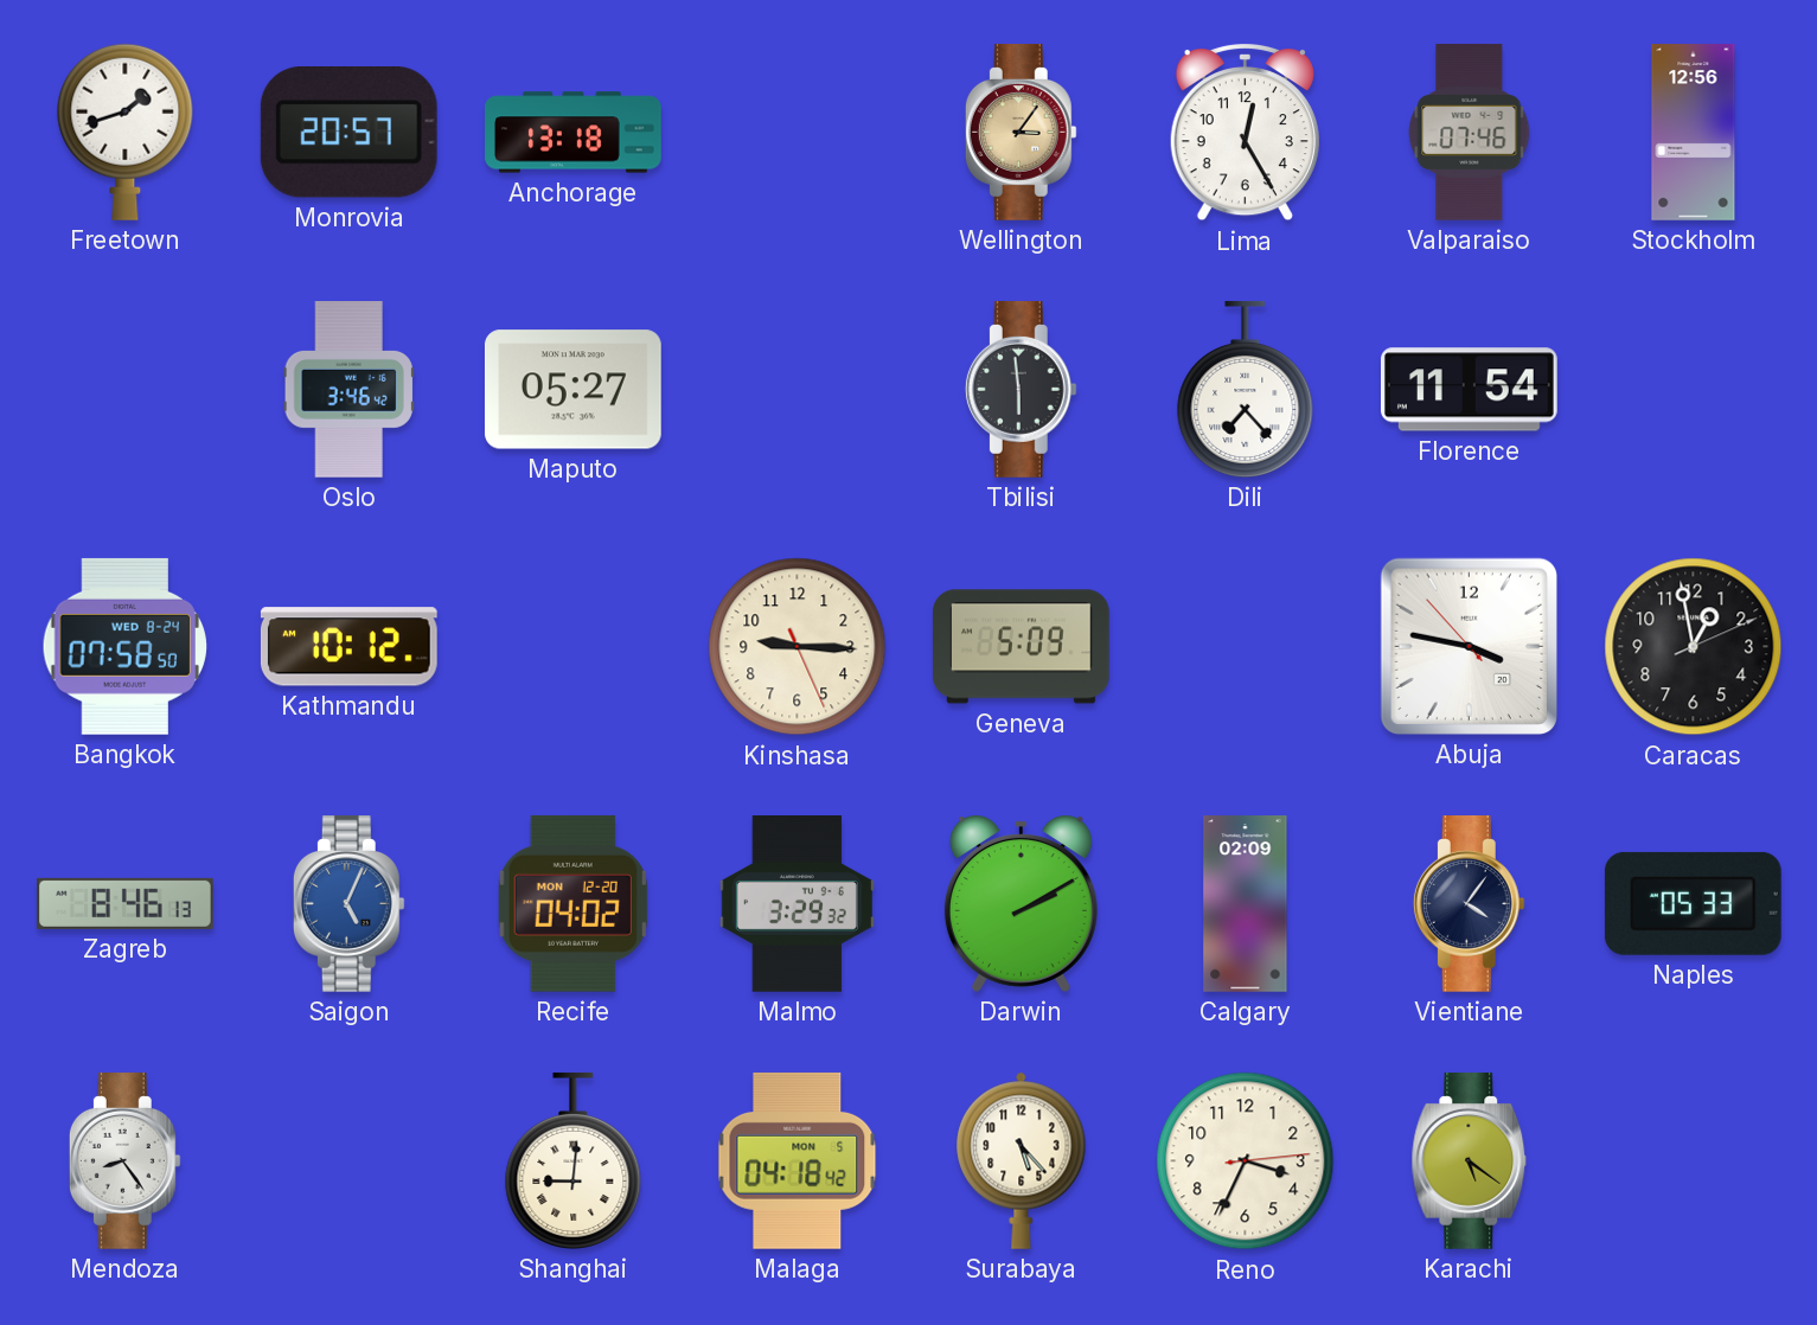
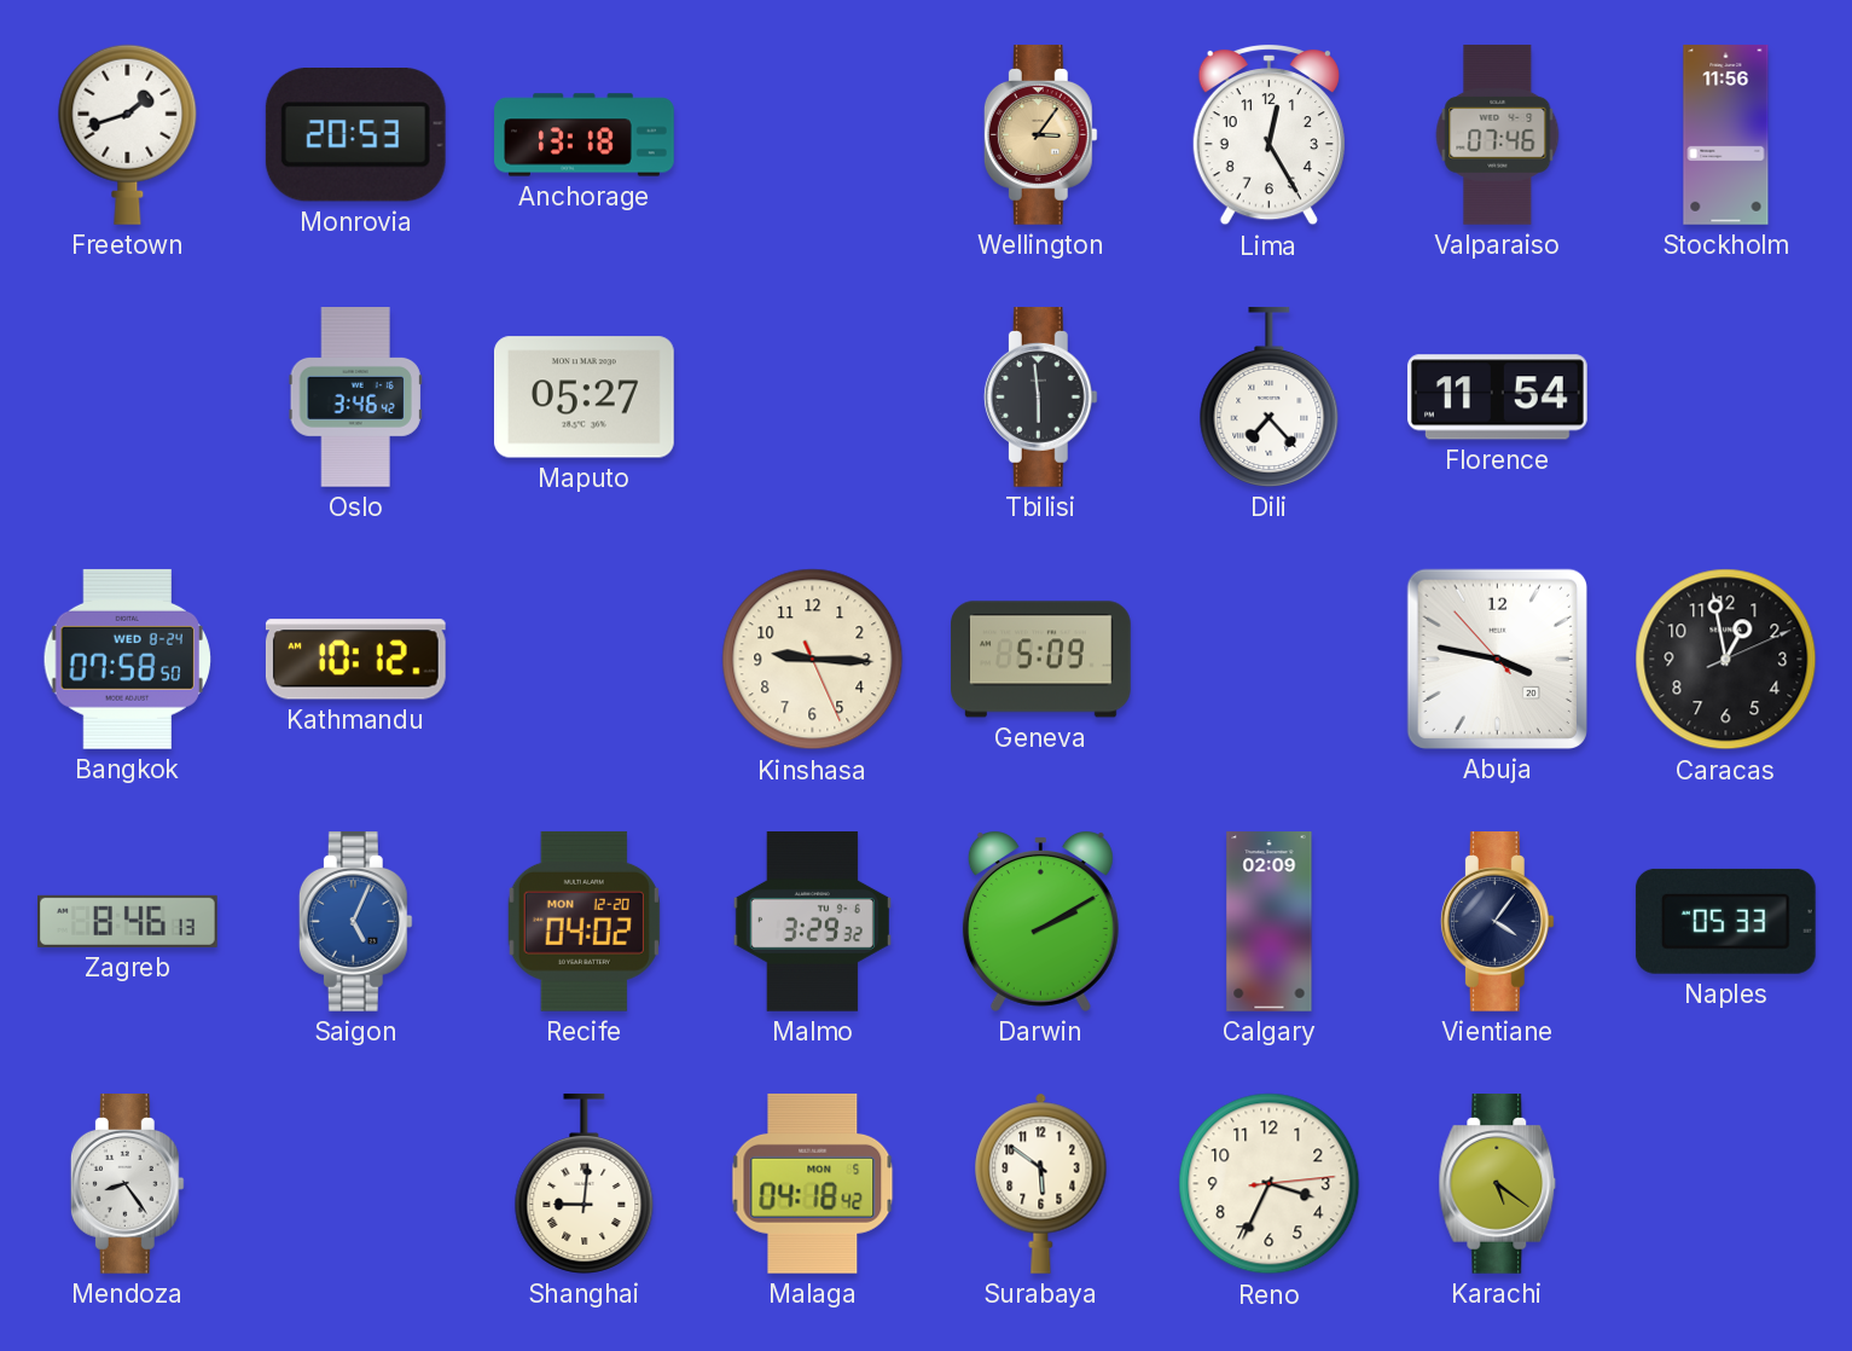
Monrovia: 20:57 -> 20:53
Stockholm: 12:56 -> 11:56
Surabaya: 5:23 -> 5:51
